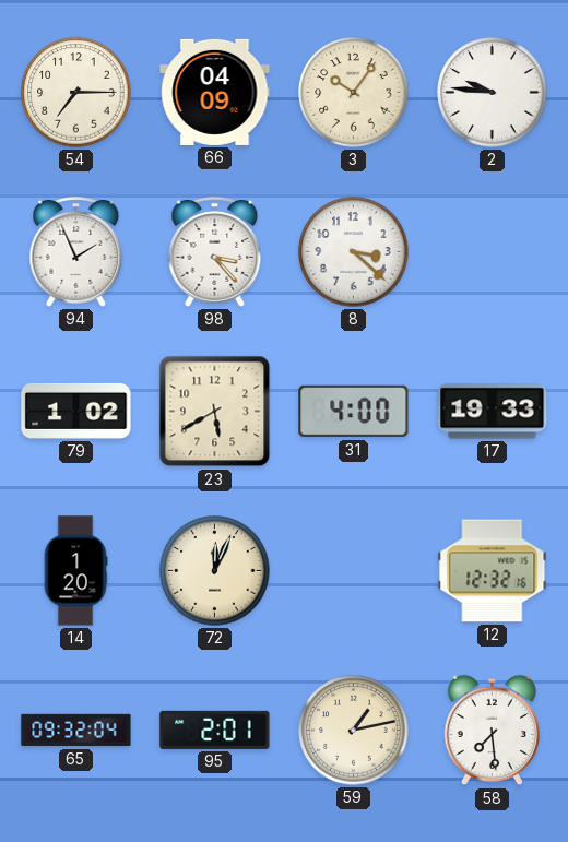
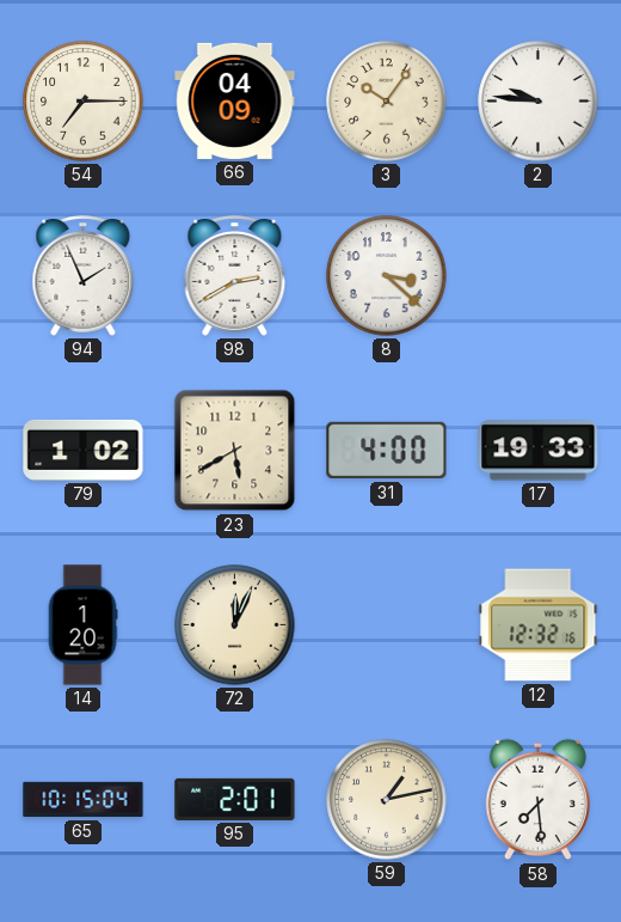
98: 3:23 -> 2:40
65: 09:32 -> 10:15
